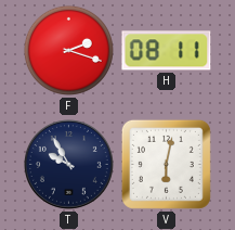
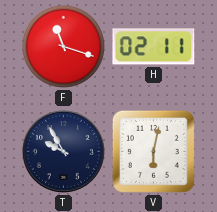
F: 2:18 -> 11:18
H: 08:11 -> 02:11
